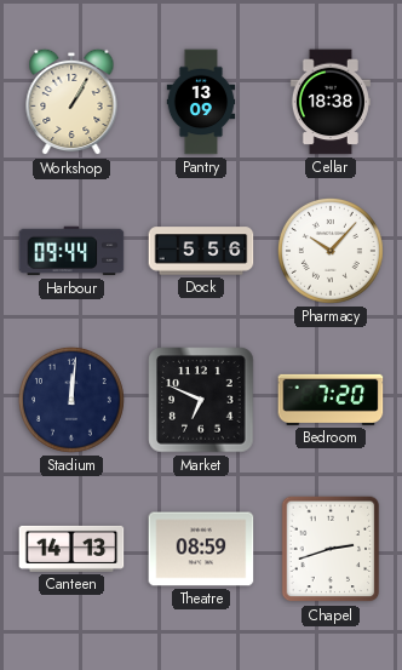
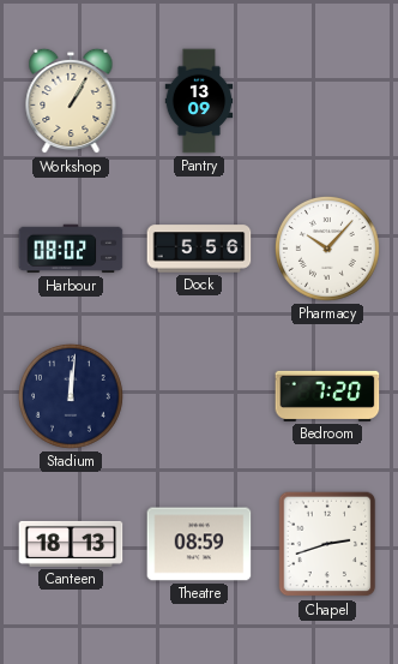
Cellar: 18:38 -> none
Harbour: 09:44 -> 08:02
Market: 6:49 -> none
Canteen: 14:13 -> 18:13
